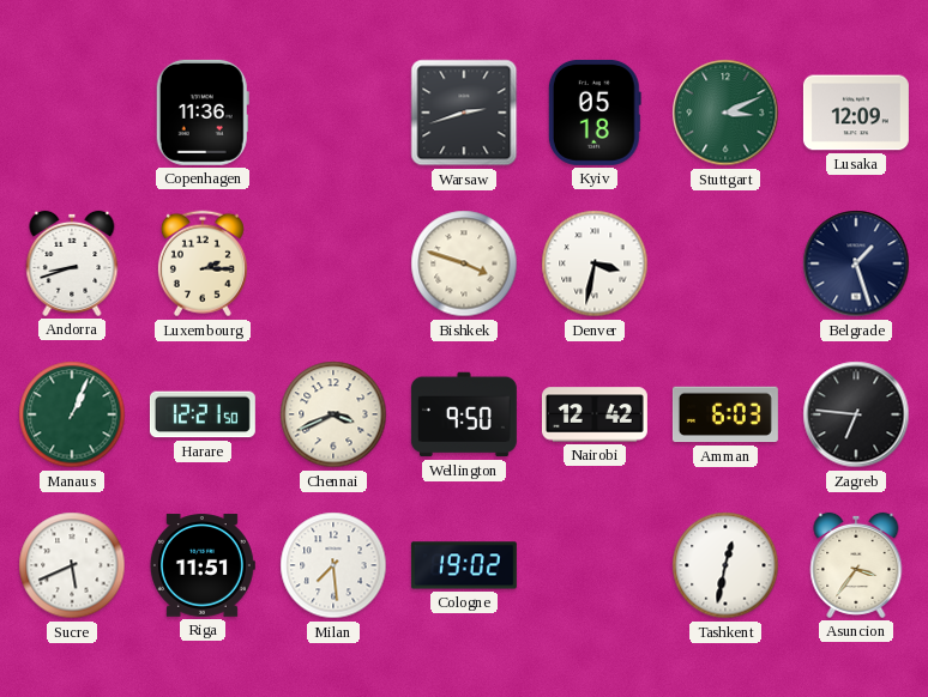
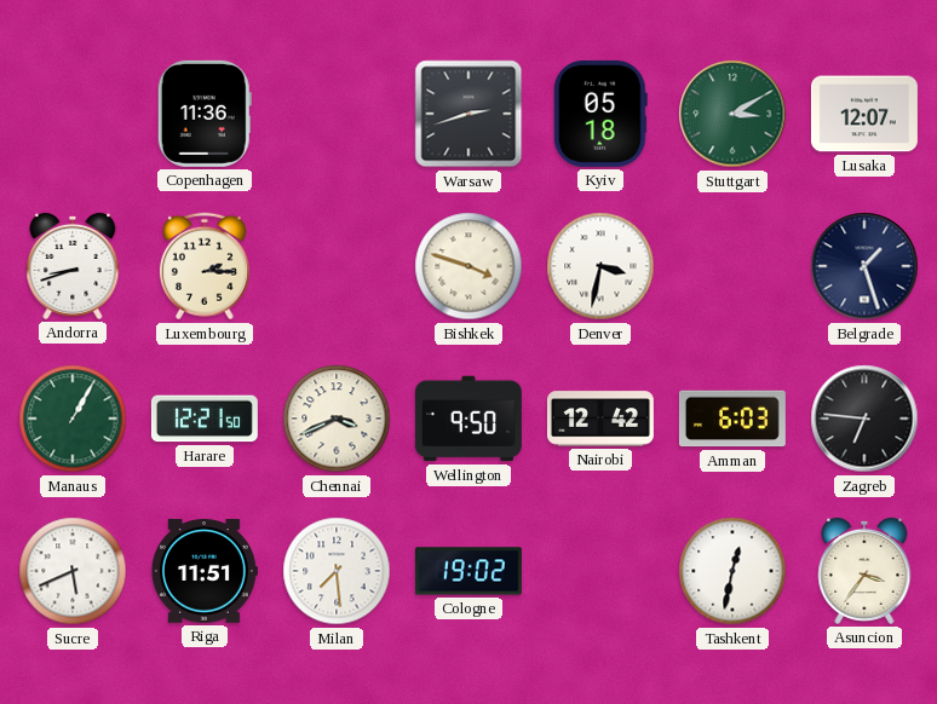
Stuttgart: 3:11 -> 3:10
Lusaka: 12:09 -> 12:07
Manaus: 1:04 -> 1:05
